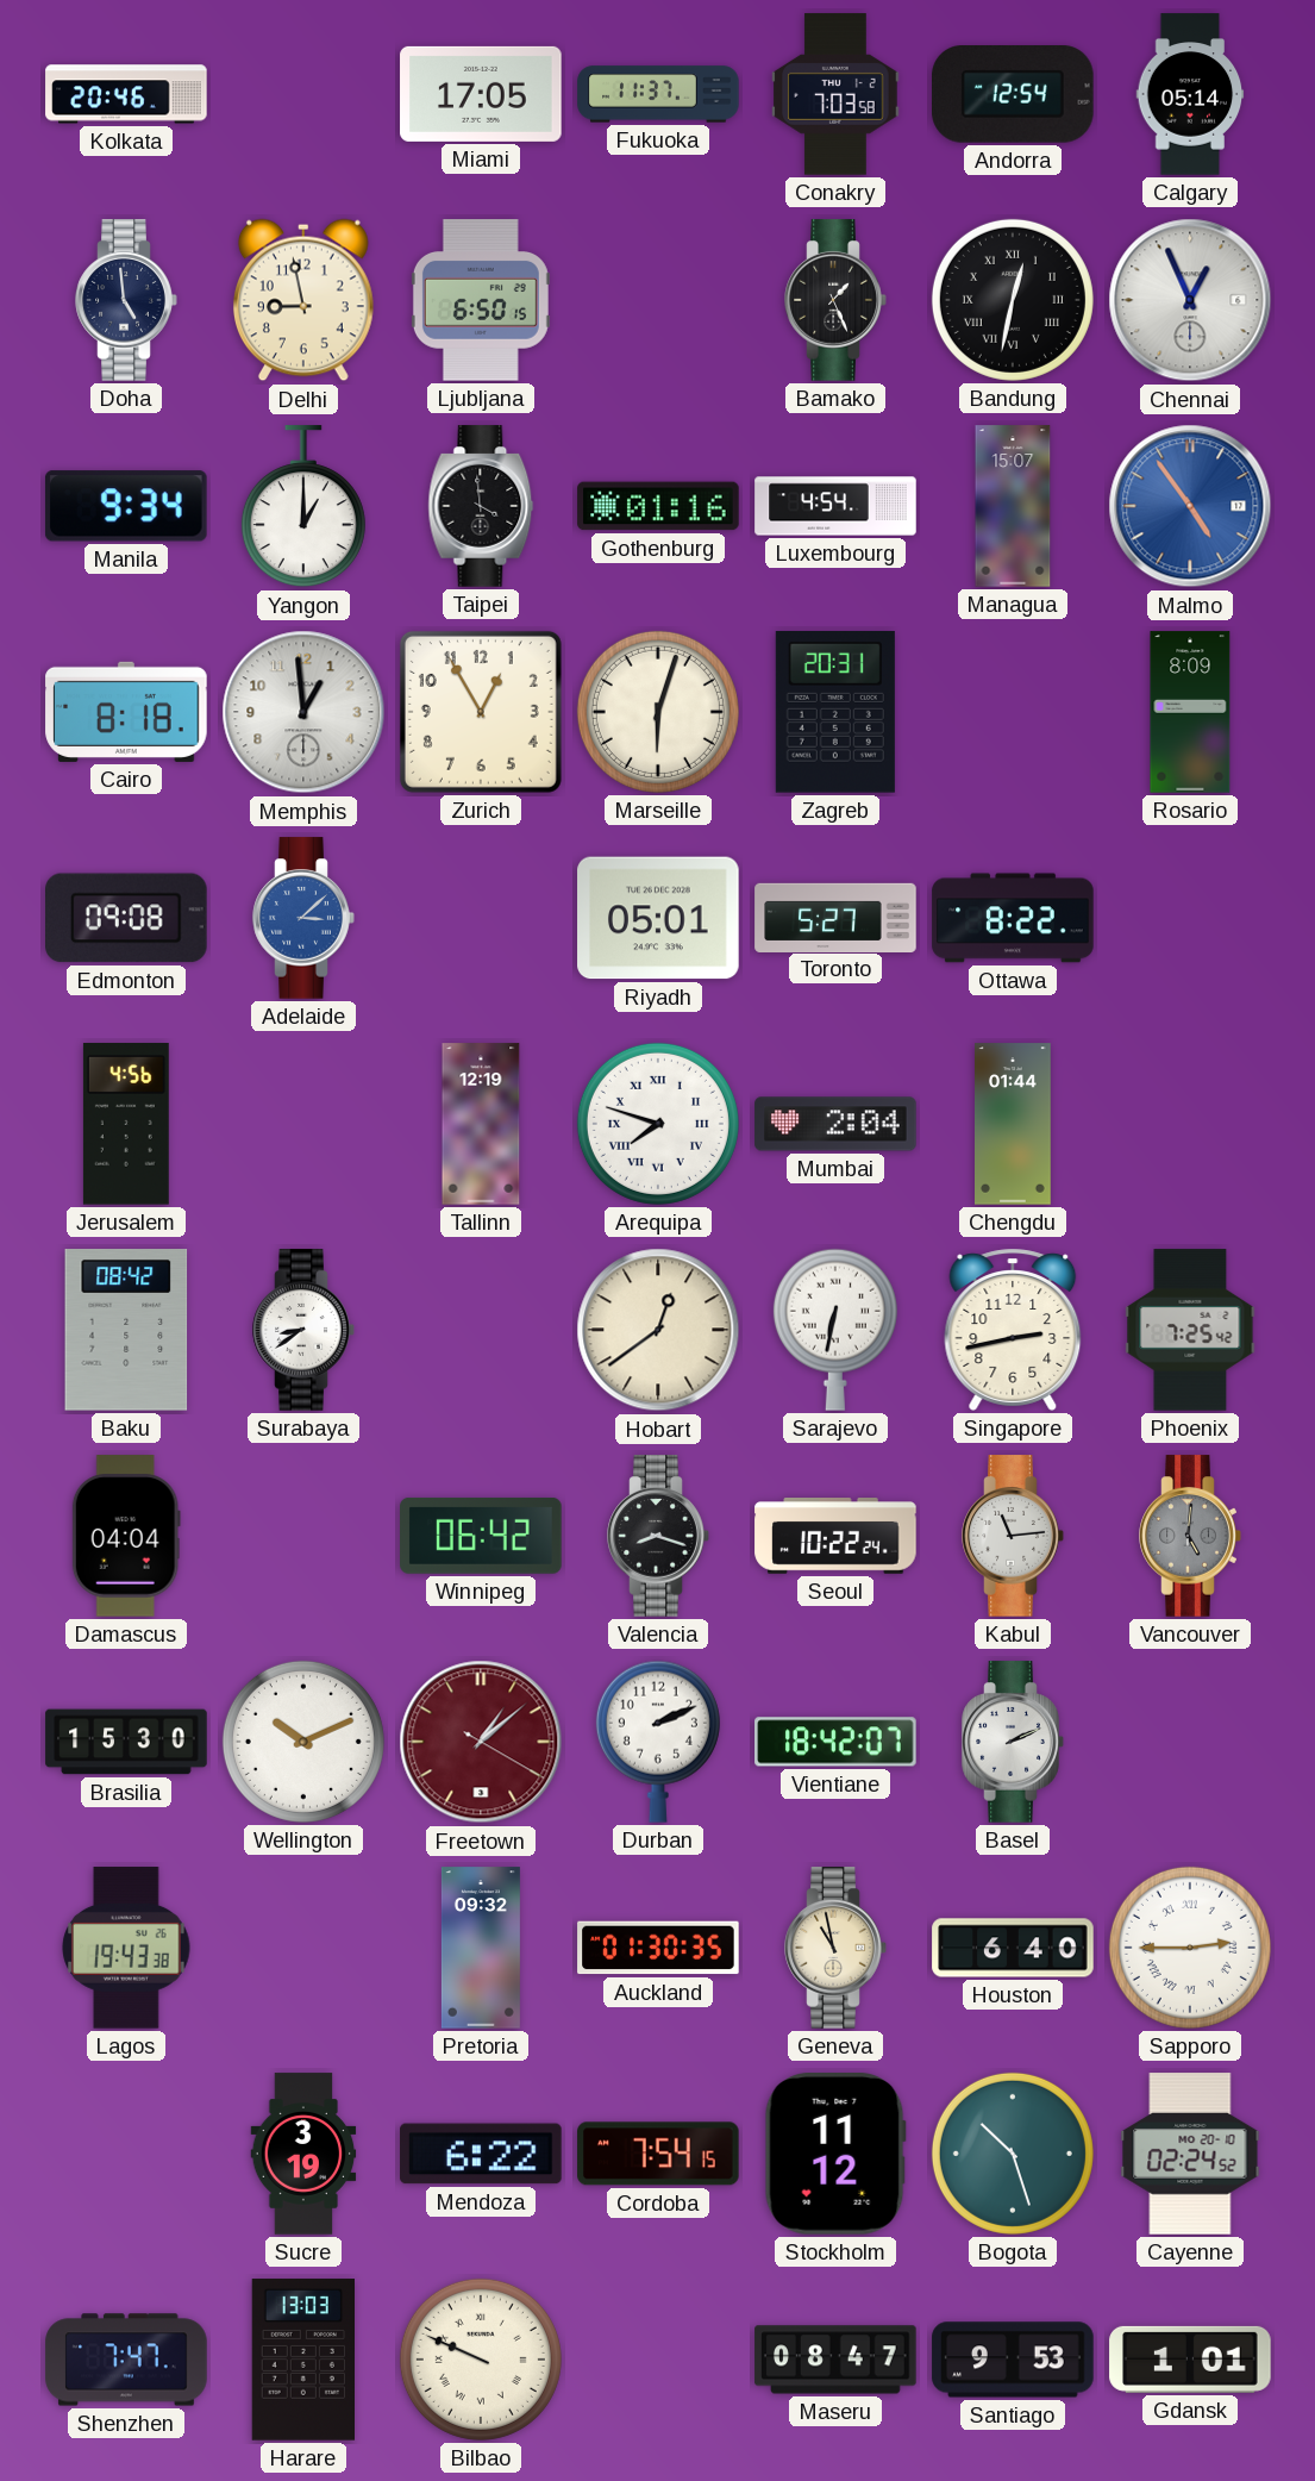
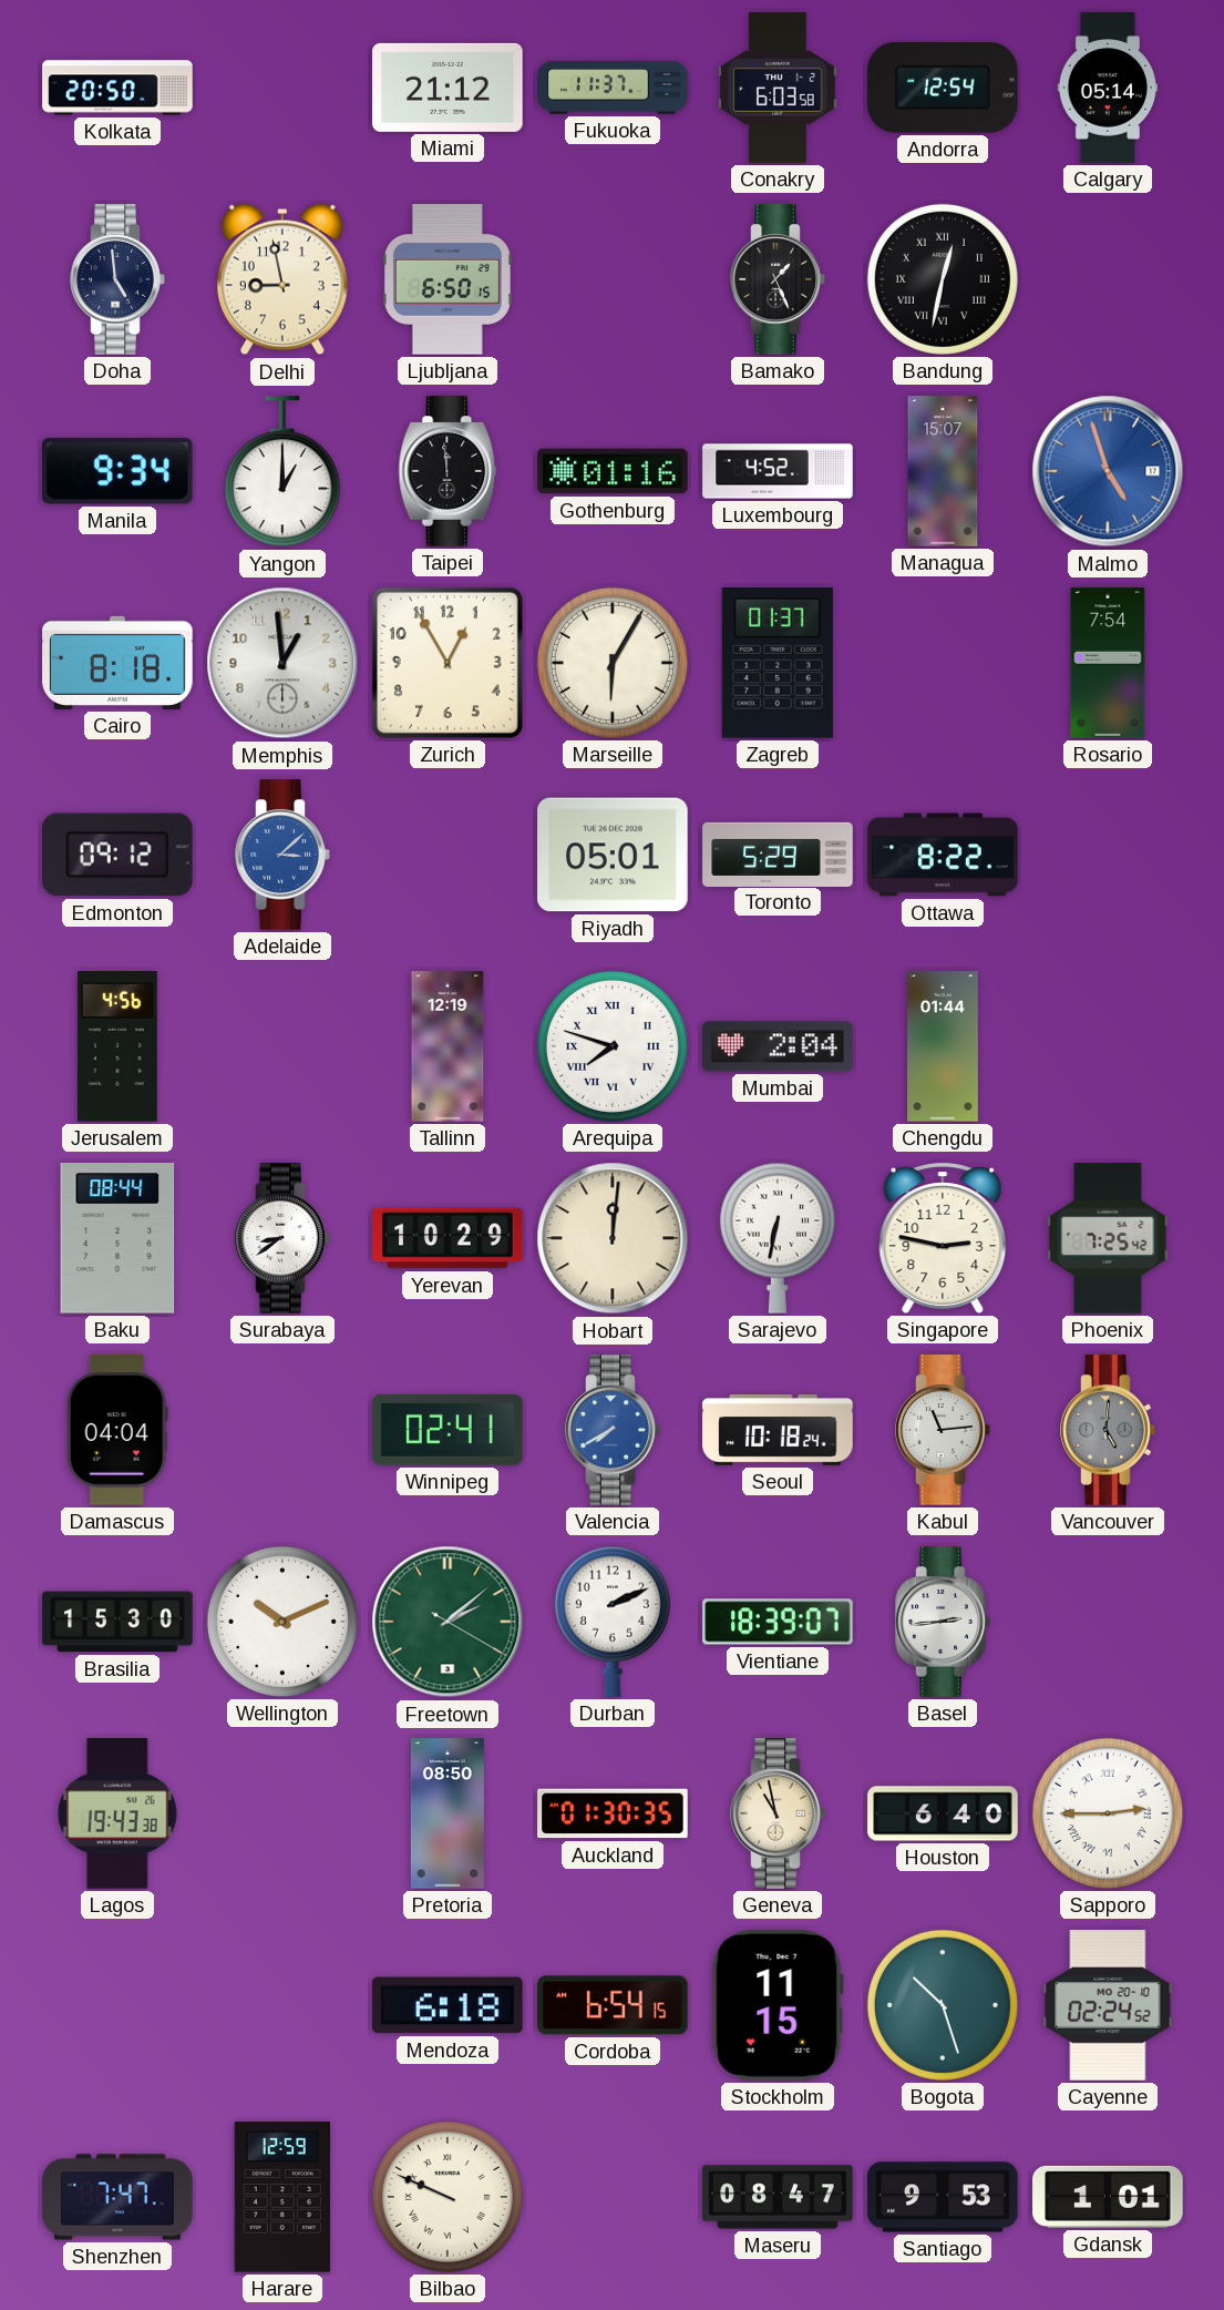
Kolkata: 20:46 -> 20:50
Miami: 17:05 -> 21:12
Conakry: 7:03 -> 6:03
Chennai: 12:56 -> none
Taipei: 3:59 -> 11:59
Luxembourg: 4:54 -> 4:52
Malmo: 4:54 -> 4:57
Marseille: 6:03 -> 6:05
Zagreb: 20:31 -> 01:37
Rosario: 8:09 -> 7:54
Edmonton: 09:08 -> 09:12
Toronto: 5:27 -> 5:29
Baku: 08:42 -> 08:44
Yerevan: none -> 10:29
Hobart: 12:39 -> 12:01
Singapore: 2:43 -> 2:47
Winnipeg: 06:42 -> 02:41
Valencia: 8:18 -> 7:40
Valencia dial: black -> blue
Seoul: 10:22 -> 10:18
Freetown: 1:08 -> 2:08
Freetown dial: burgundy -> green
Vientiane: 18:42 -> 18:39
Basel: 2:11 -> 2:44
Pretoria: 09:32 -> 08:50
Sucre: 3:19 -> none
Mendoza: 6:22 -> 6:18
Cordoba: 7:54 -> 6:54
Stockholm: 11:12 -> 11:15
Harare: 13:03 -> 12:59
